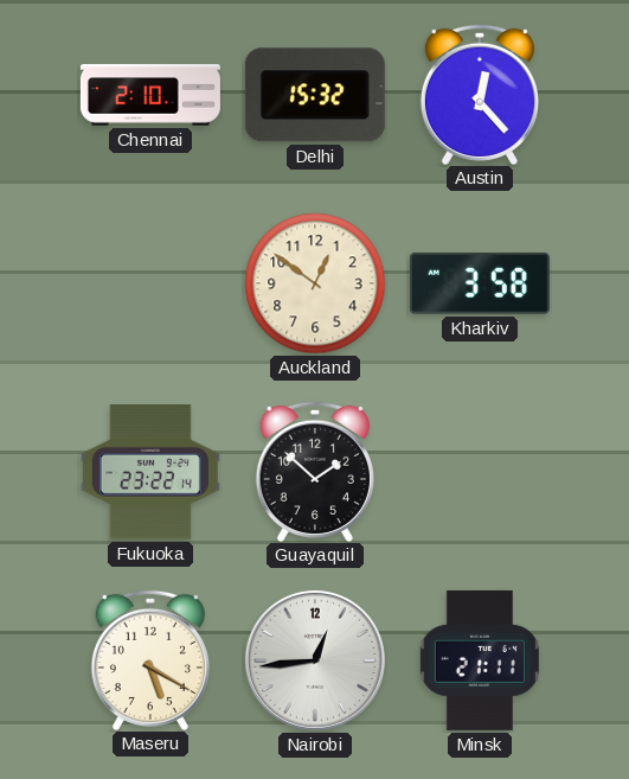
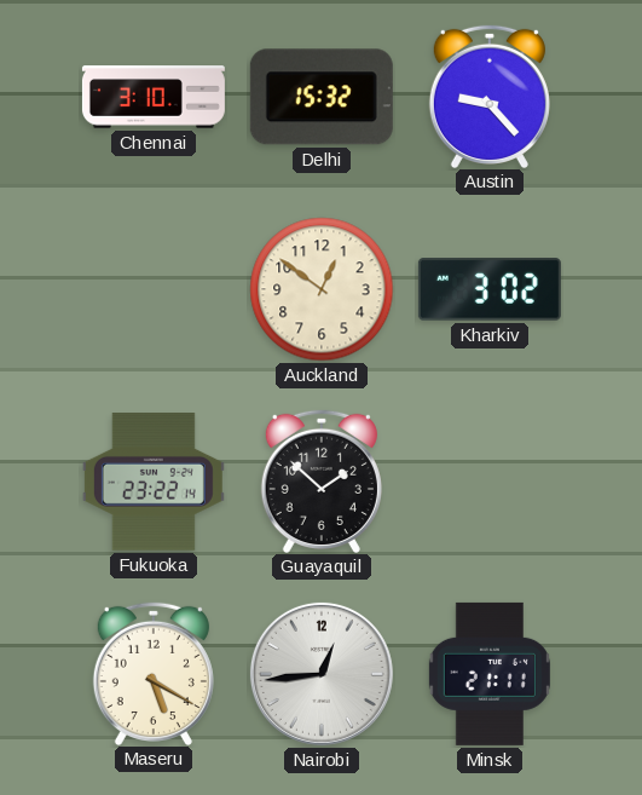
Chennai: 2:10 -> 3:10
Austin: 12:23 -> 9:23
Kharkiv: 3:58 -> 3:02
